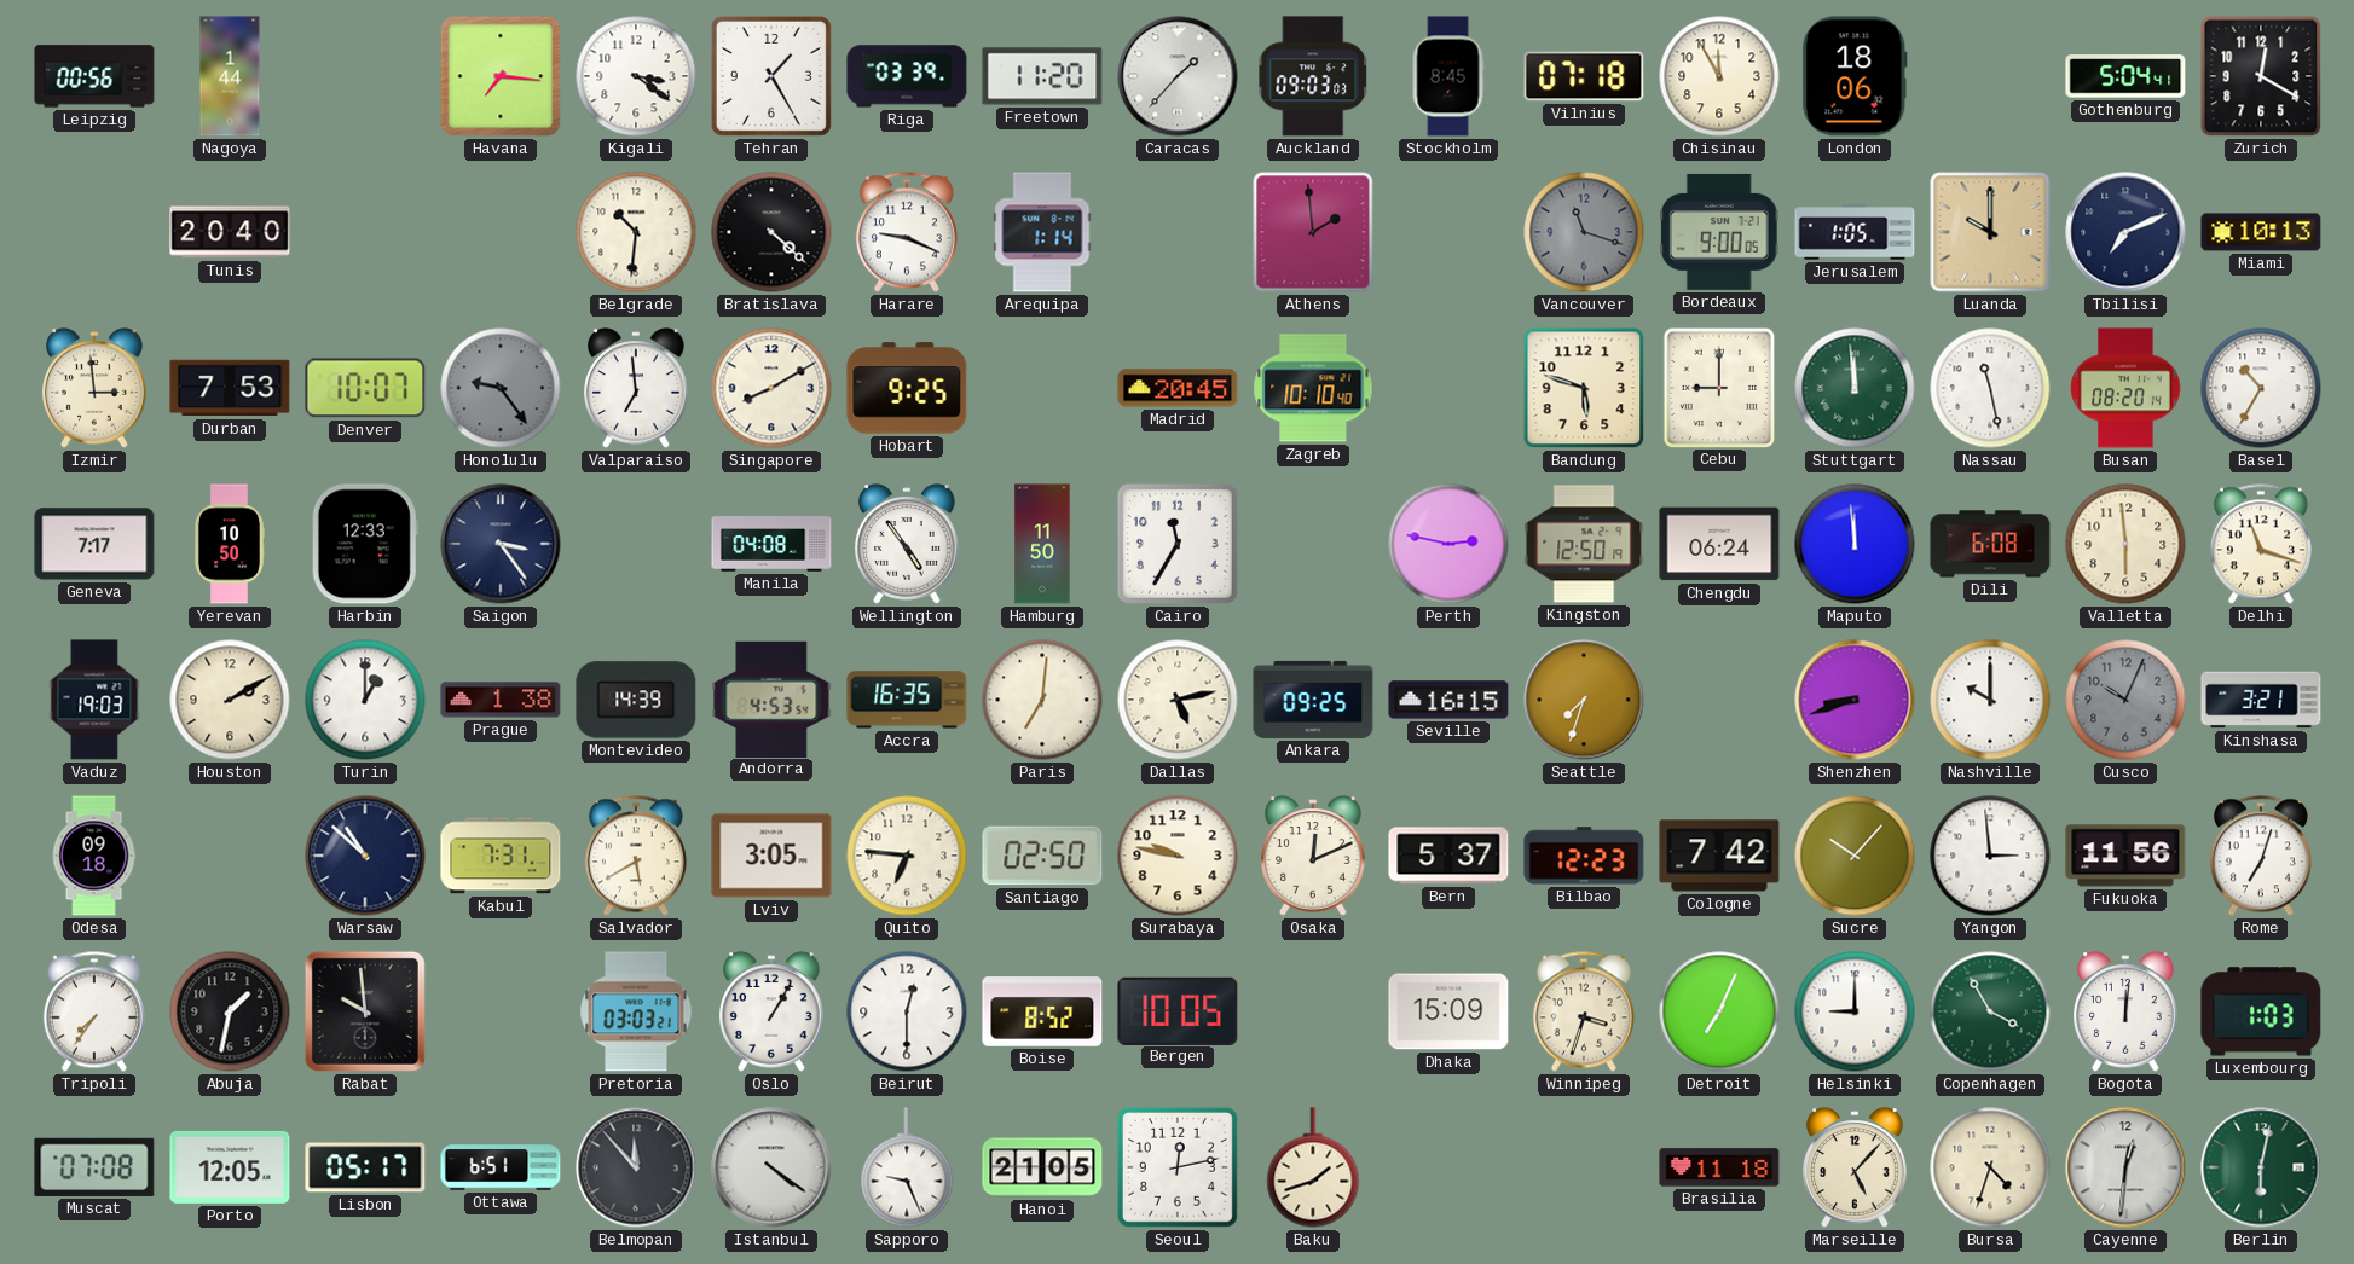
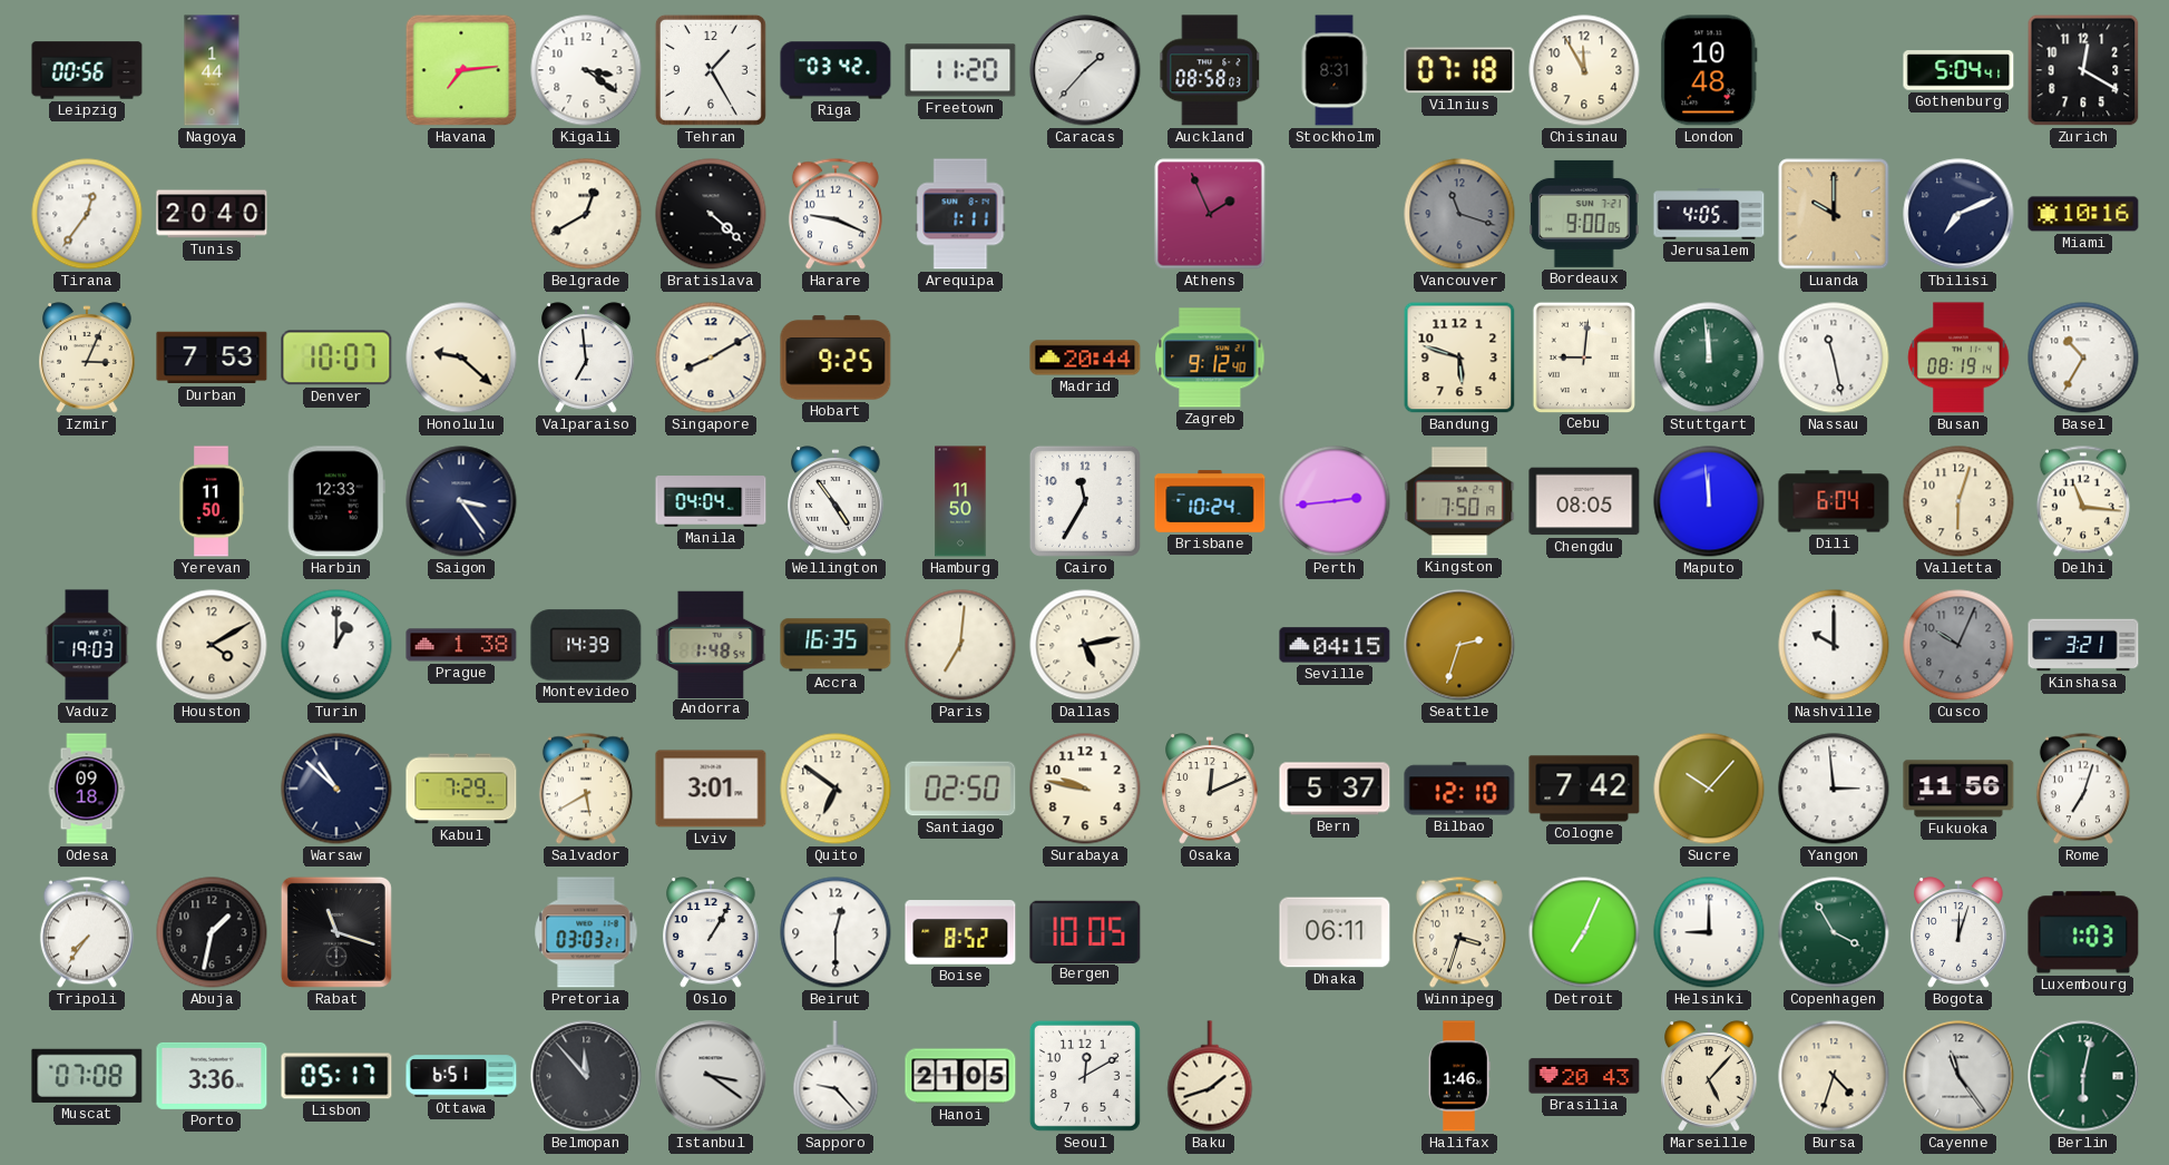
Havana: 7:16 -> 7:14
Riga: 03:39 -> 03:42
Auckland: 09:03 -> 08:58
Stockholm: 8:45 -> 8:31
London: 18:06 -> 10:48
Tirana: none -> 12:36
Belgrade: 10:31 -> 12:40
Arequipa: 1:14 -> 1:11
Athens: 1:59 -> 1:56
Jerusalem: 1:05 -> 4:05
Miami: 10:13 -> 10:16
Izmir: 2:59 -> 3:04
Honolulu: 9:24 -> 9:22
Honolulu dial: grey -> cream
Madrid: 20:45 -> 20:44
Zagreb: 10:10 -> 9:12
Cebu: 9:00 -> 9:01
Busan: 08:20 -> 08:19
Geneva: 7:17 -> none
Yerevan: 10:50 -> 11:50
Manila: 04:08 -> 04:04
Brisbane: none -> 10:24
Perth: 2:47 -> 2:44
Kingston: 12:50 -> 7:50
Chengdu: 06:24 -> 08:05
Dili: 6:08 -> 6:04
Valletta: 5:59 -> 6:03
Delhi: 11:18 -> 11:16
Houston: 2:10 -> 4:10
Andorra: 4:53 -> 1:48
Ankara: 09:25 -> none
Seville: 16:15 -> 04:15
Seattle: 7:33 -> 2:33
Shenzhen: 8:42 -> none
Kabul: 7:31 -> 7:29
Lviv: 3:05 -> 3:01
Quito: 6:46 -> 6:51
Bilbao: 12:23 -> 12:10
Rabat: 9:59 -> 11:18
Dhaka: 15:09 -> 06:11
Bogota: 12:01 -> 12:03
Porto: 12:05 -> 3:36
Istanbul: 4:21 -> 3:21
Sapporo: 9:26 -> 9:23
Seoul: 12:13 -> 12:10
Halifax: none -> 1:46
Brasilia: 11:18 -> 20:43
Cayenne: 12:31 -> 11:24
